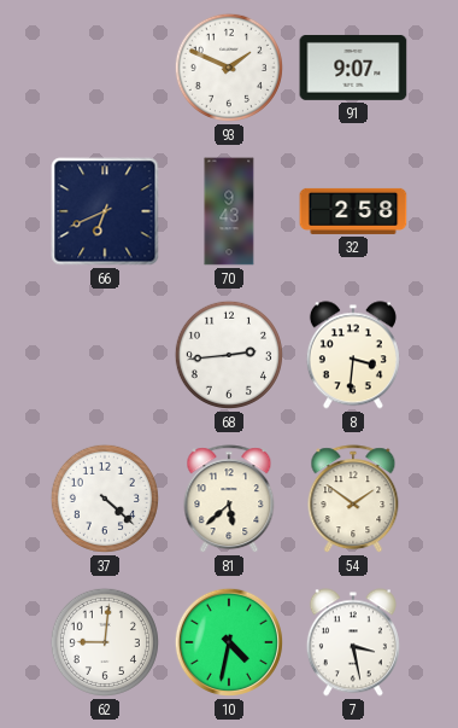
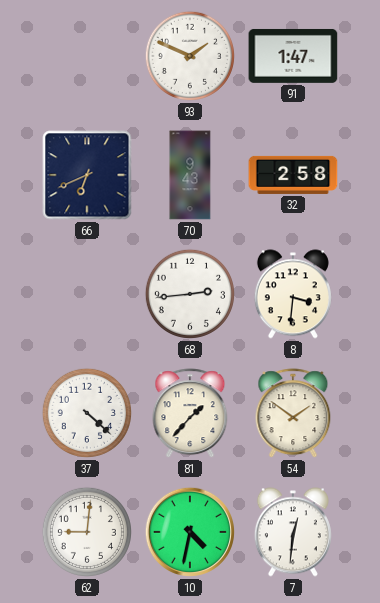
91: 9:07 -> 1:47
81: 5:38 -> 1:37
7: 3:28 -> 12:31
